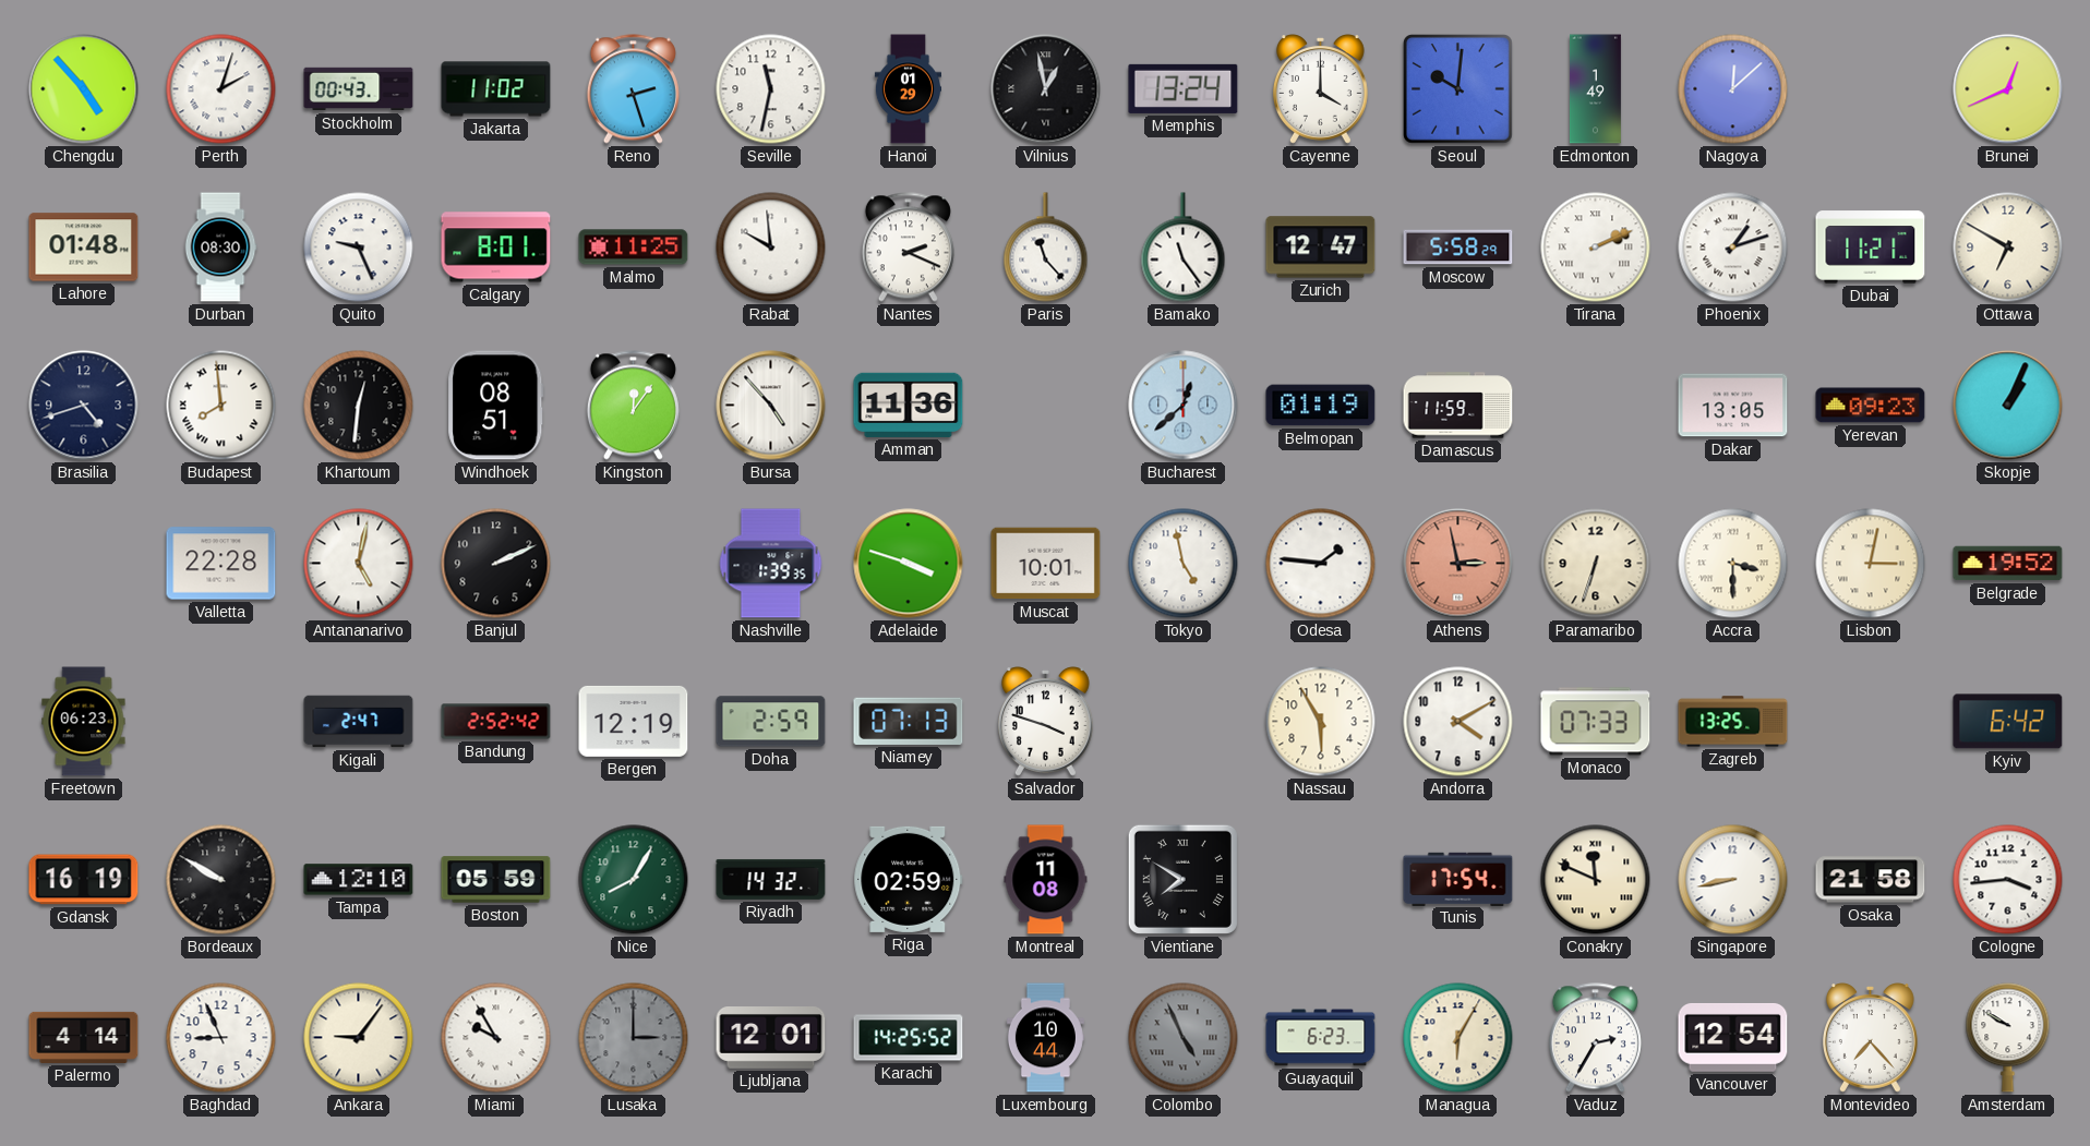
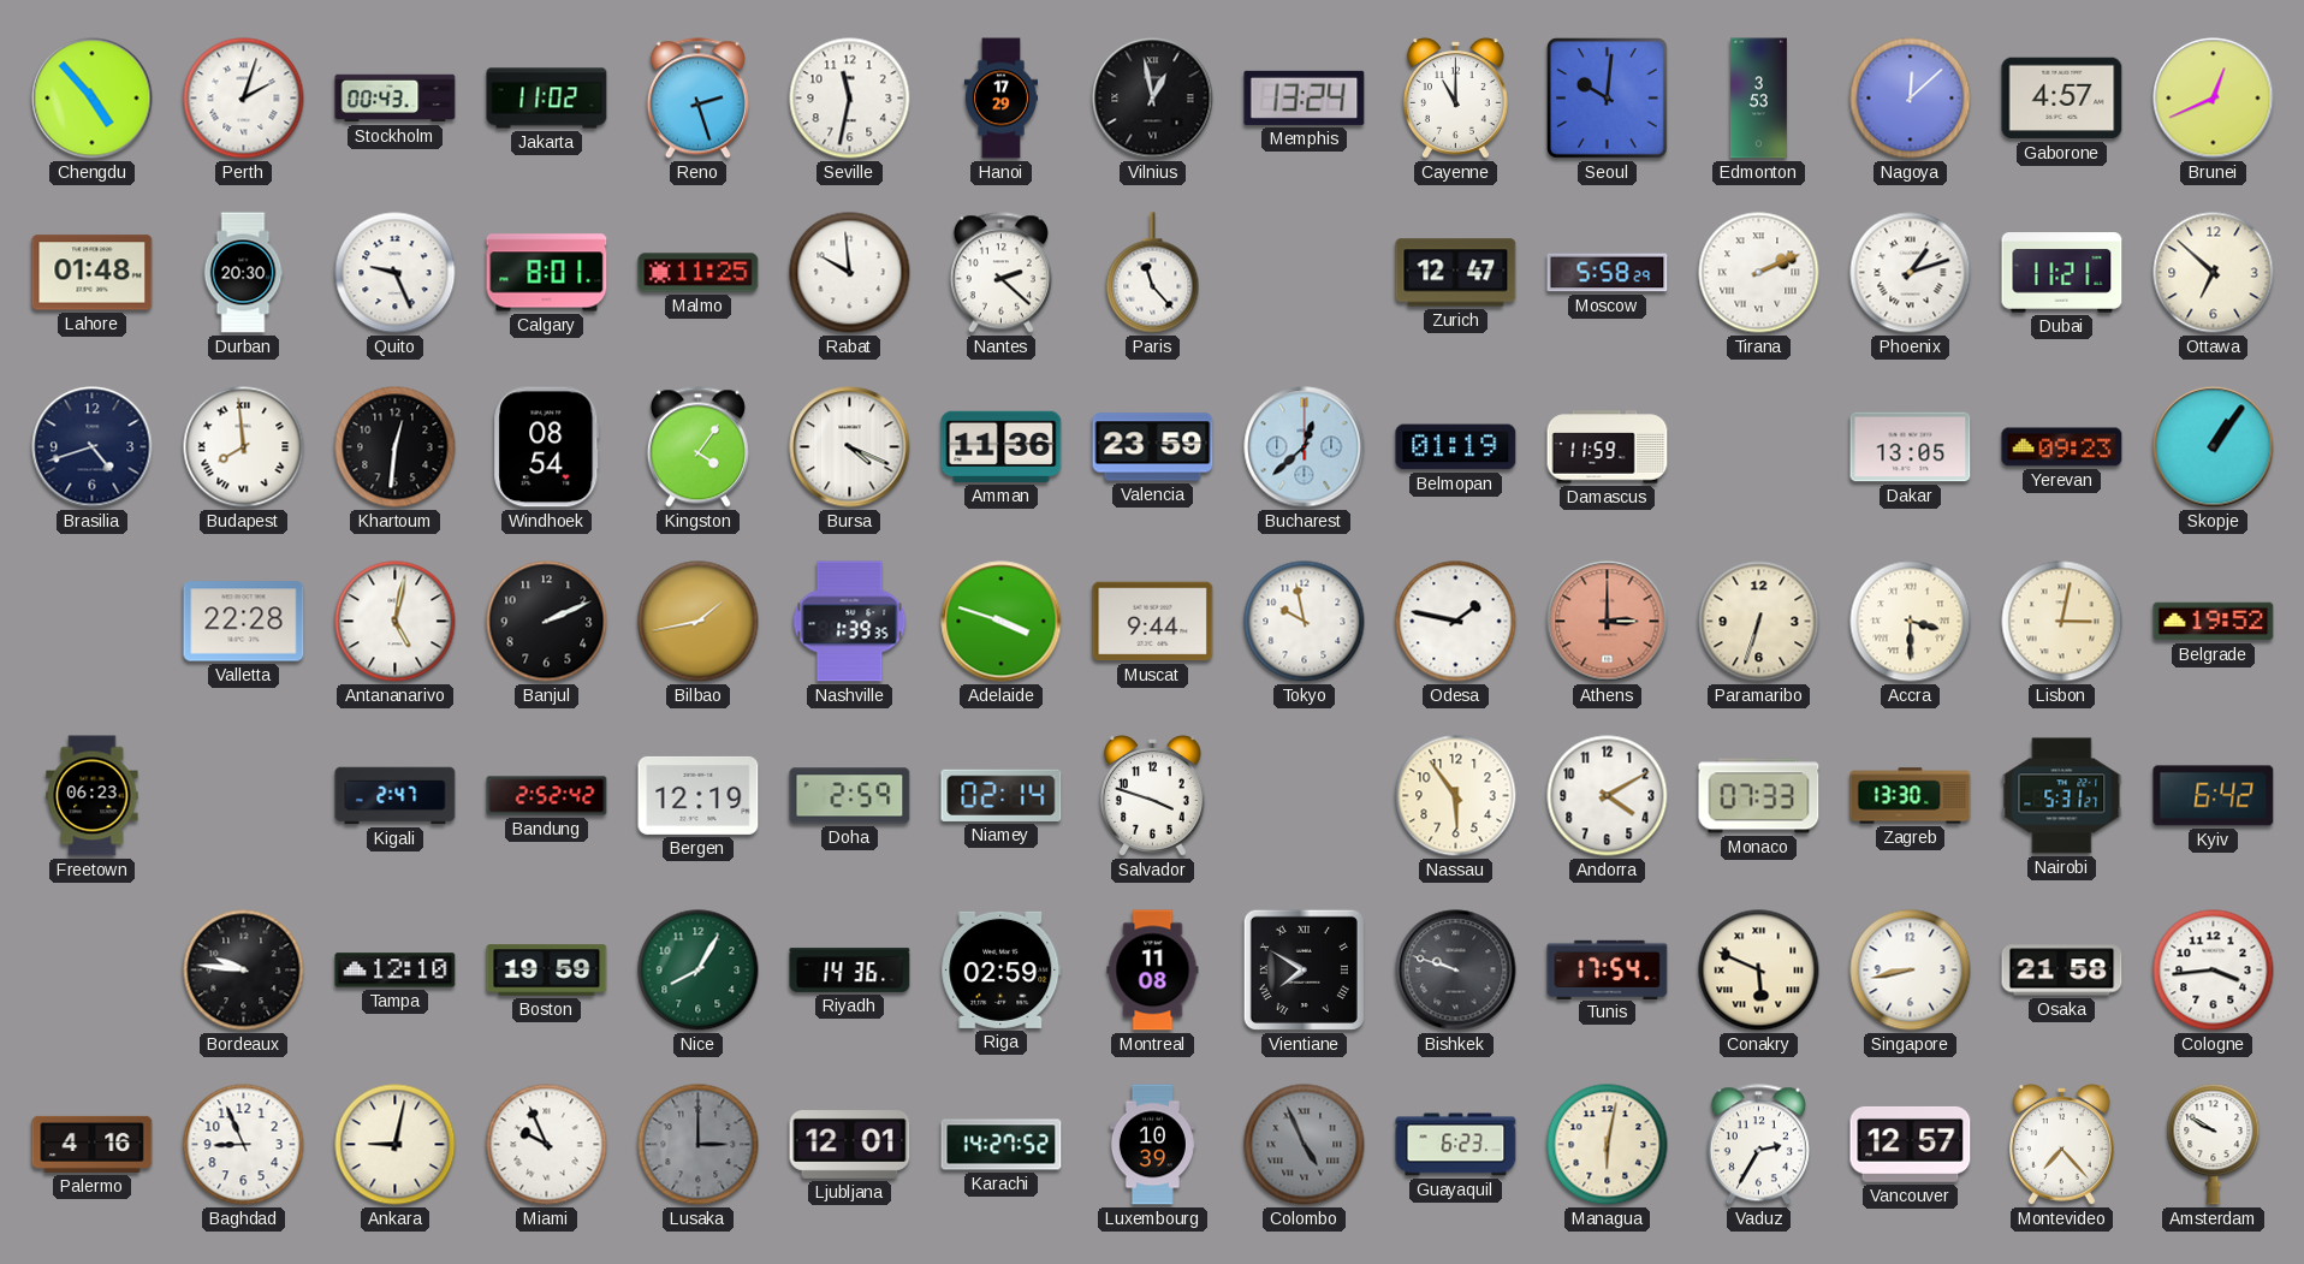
Hanoi: 01:29 -> 17:29
Cayenne: 4:00 -> 11:00
Edmonton: 1:49 -> 3:53
Gaborone: none -> 4:57
Durban: 08:30 -> 20:30
Nantes: 2:19 -> 2:22
Bamako: 11:24 -> none
Ottawa: 6:50 -> 6:52
Windhoek: 08:51 -> 08:54
Kingston: 12:06 -> 4:06
Bursa: 4:53 -> 4:19
Valencia: none -> 23:59
Skopje: 1:04 -> 1:06
Bilbao: none -> 1:43
Muscat: 10:01 -> 9:44
Tokyo: 4:58 -> 9:58
Odesa: 1:46 -> 1:47
Athens: 2:58 -> 3:00
Niamey: 07:13 -> 02:14
Nassau: 5:55 -> 5:54
Zagreb: 13:25 -> 13:30
Nairobi: none -> 5:31
Gdansk: 16:19 -> none
Bordeaux: 9:50 -> 9:46
Boston: 05:59 -> 19:59
Riyadh: 14:32 -> 14:36
Bishkek: none -> 9:48
Conakry: 11:49 -> 5:49
Palermo: 4:14 -> 4:16
Ankara: 9:06 -> 9:02
Miami: 9:55 -> 9:56
Karachi: 14:25 -> 14:27
Luxembourg: 10:44 -> 10:39
Managua: 6:05 -> 6:02
Vancouver: 12:54 -> 12:57
